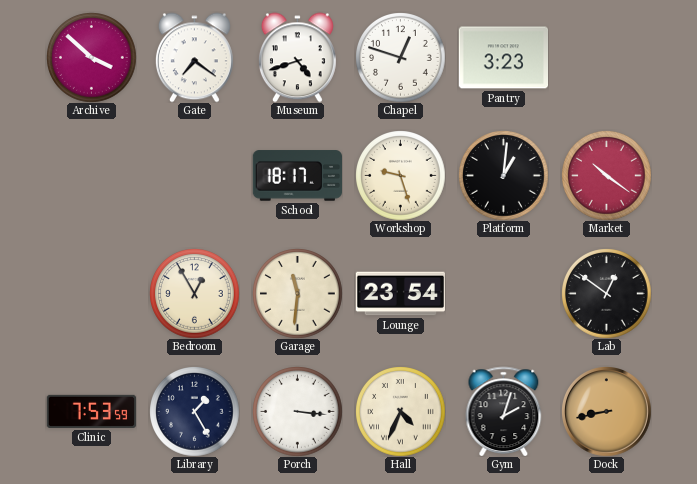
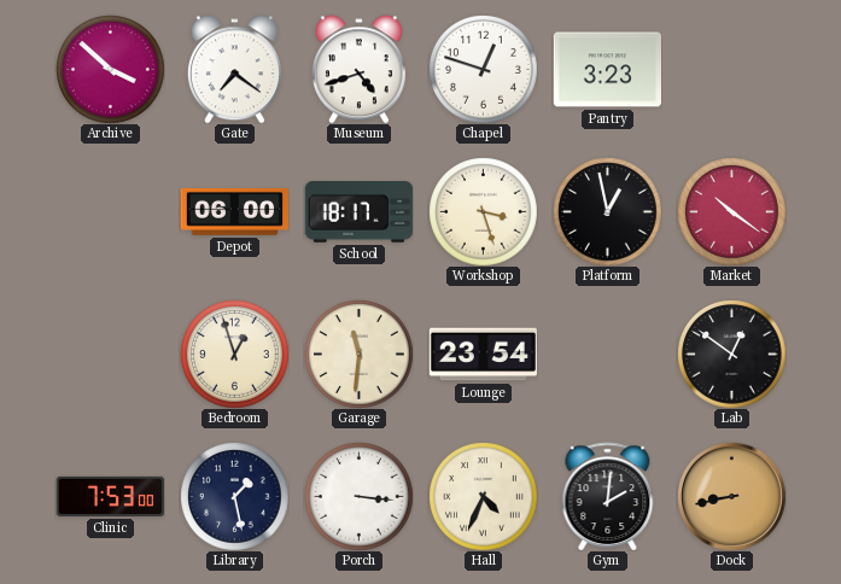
Depot: none -> 06:00
Workshop: 9:27 -> 3:27
Platform: 1:01 -> 12:58
Bedroom: 12:55 -> 12:57
Clinic: 7:53:59 -> 7:53:00
Library: 1:25 -> 1:28
Gym: 2:03 -> 2:01
